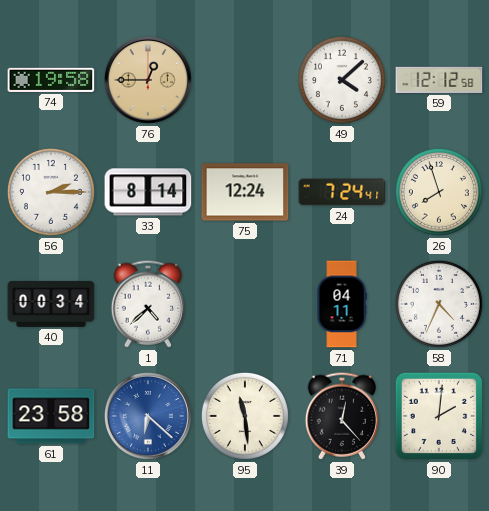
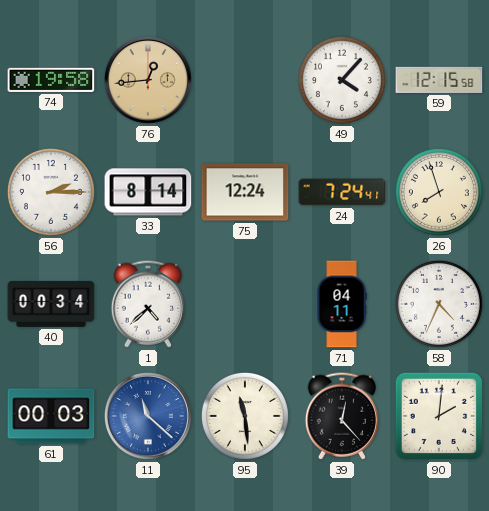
76: 12:45 -> 12:44
49: 4:08 -> 4:07
59: 12:12 -> 12:15
61: 23:58 -> 00:03
11: 6:22 -> 11:22
